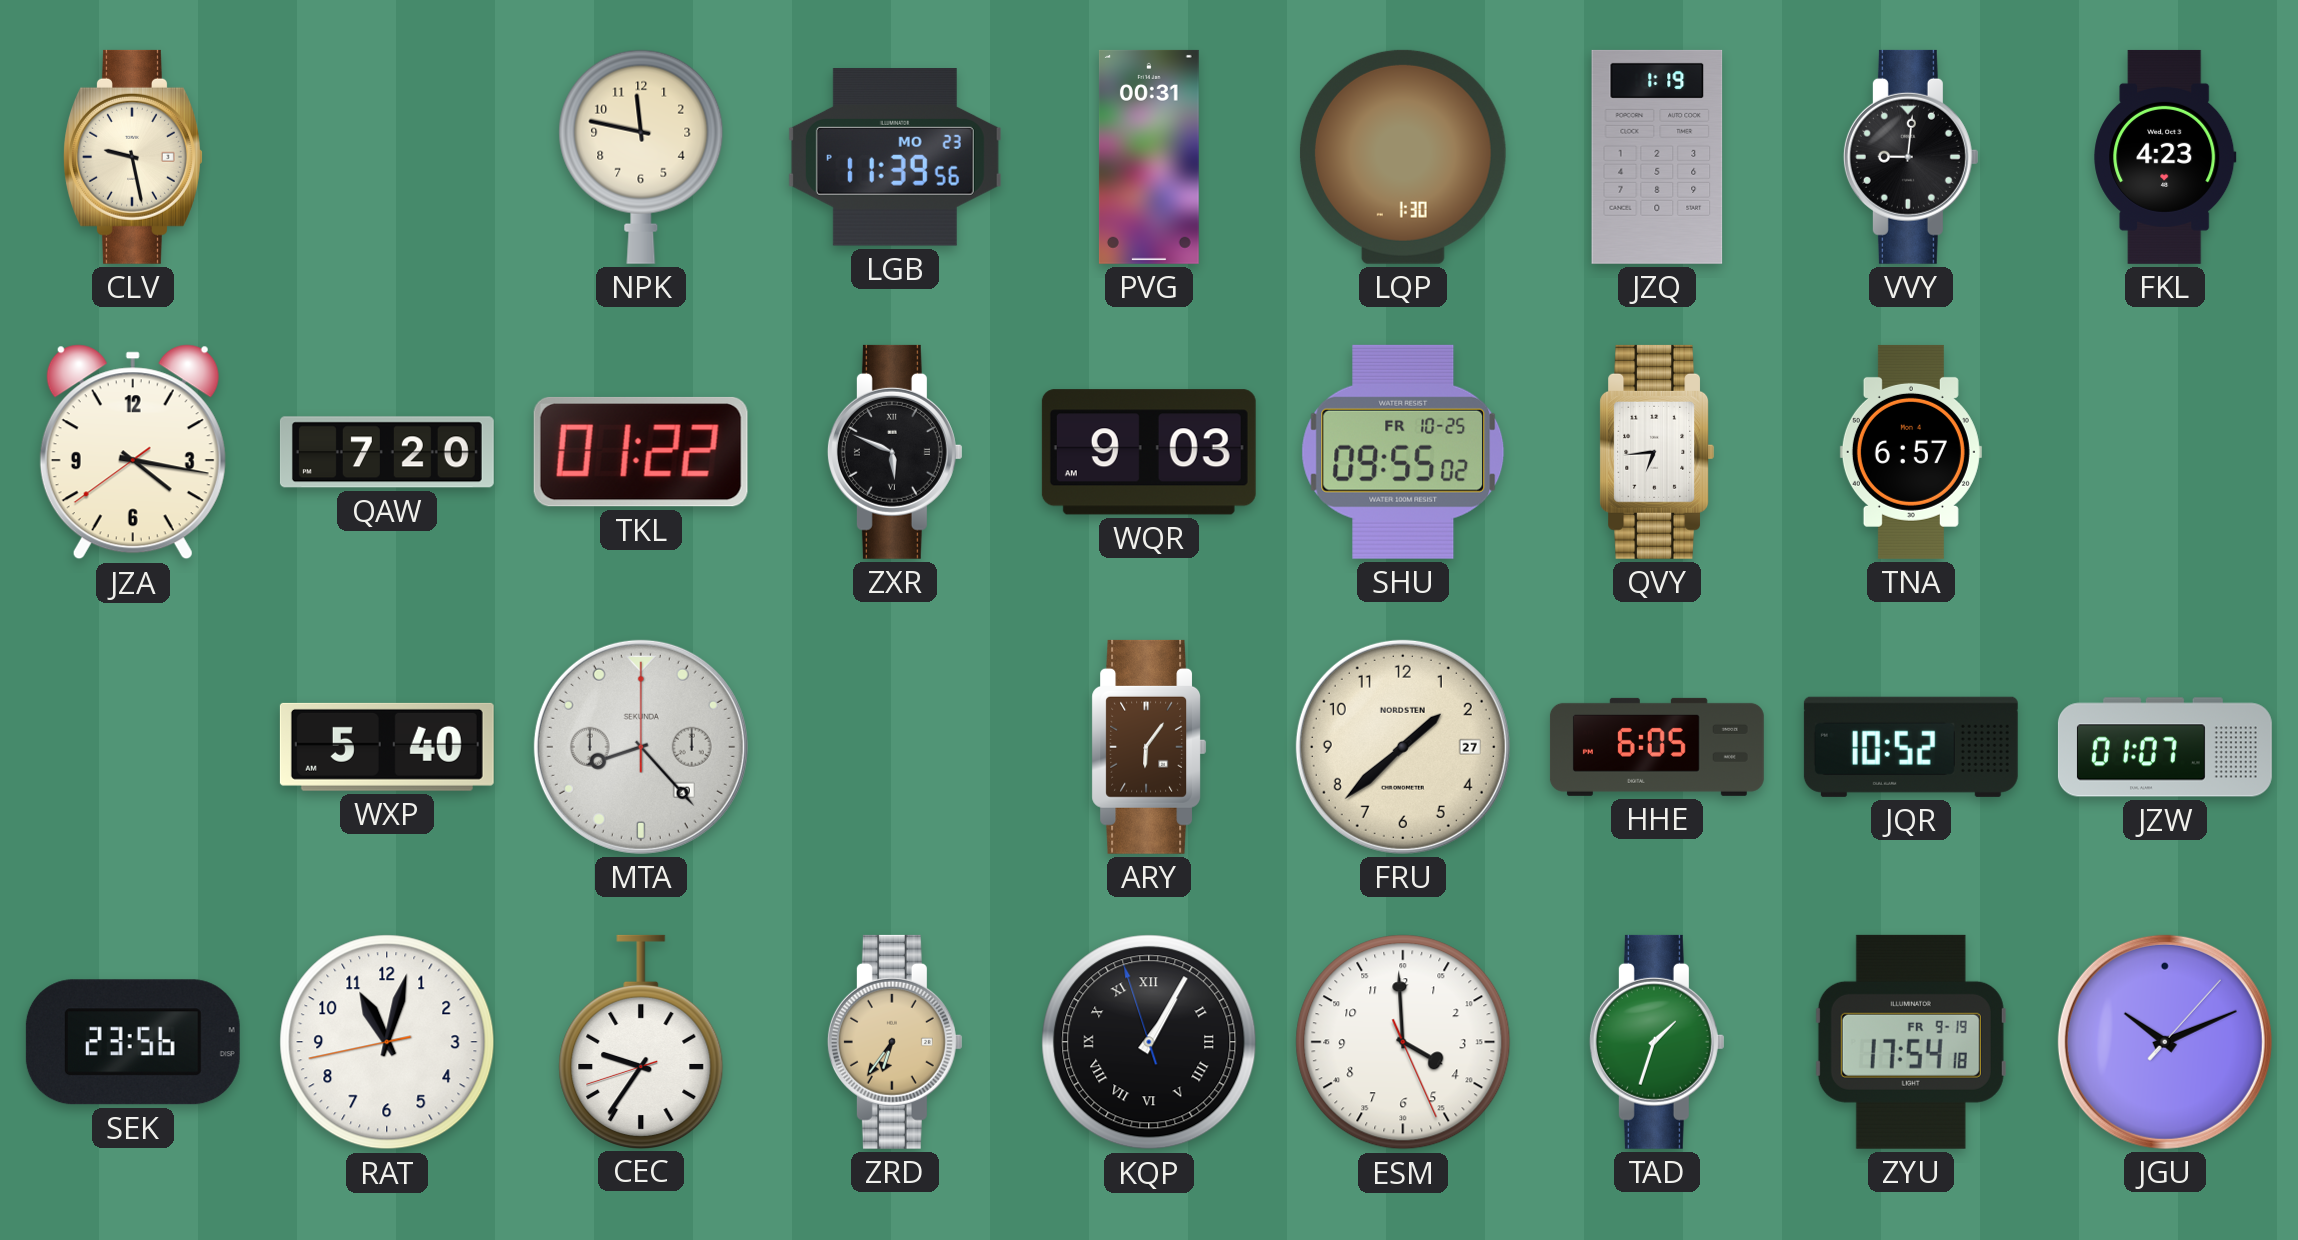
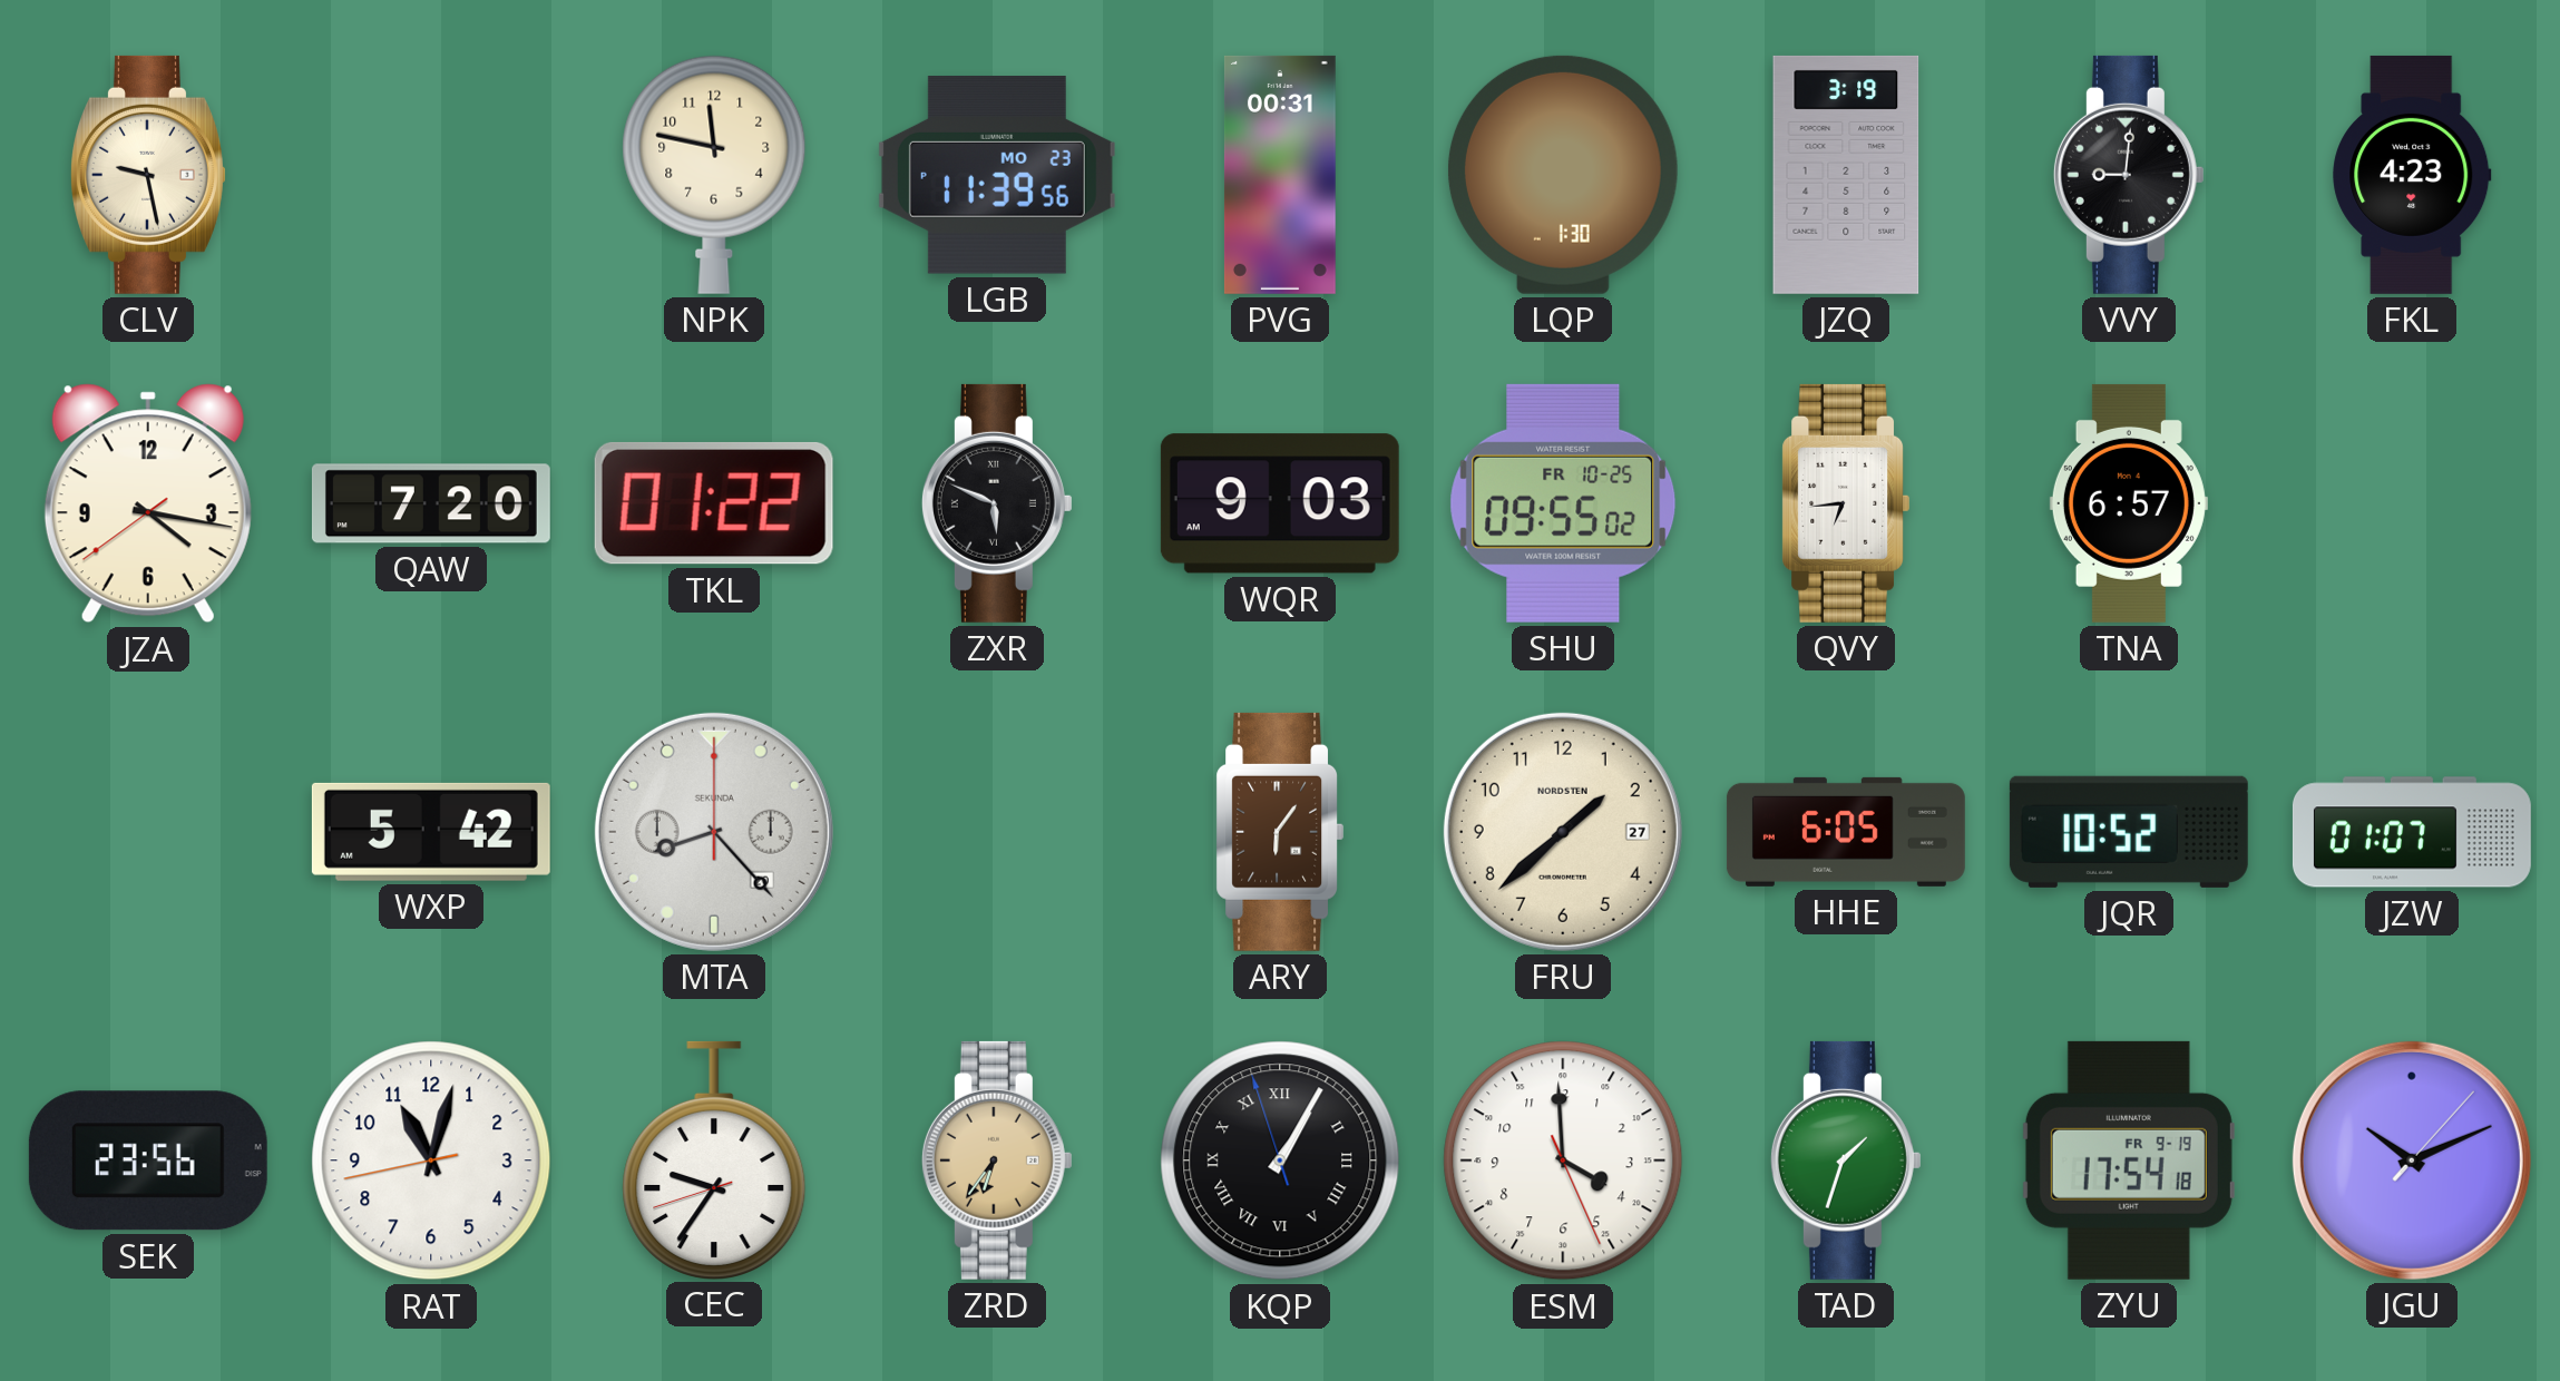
JZQ: 1:19 -> 3:19
WXP: 5:40 -> 5:42
